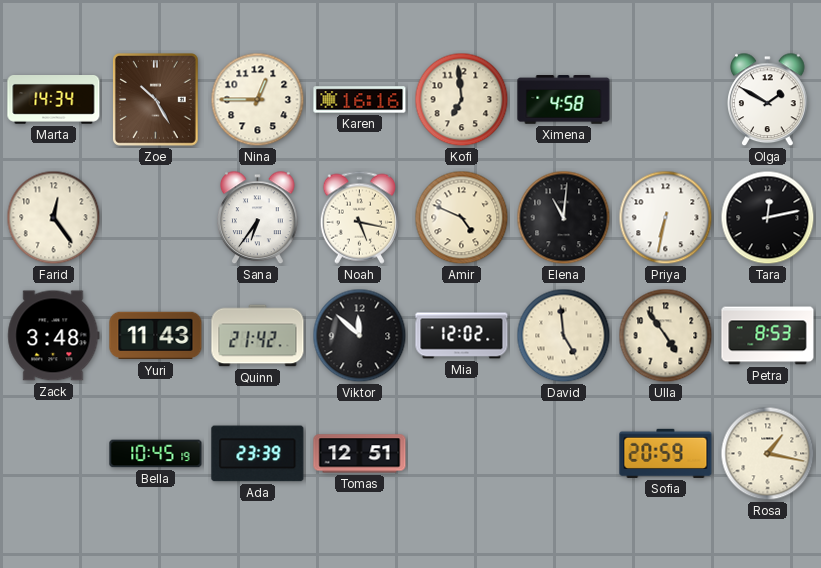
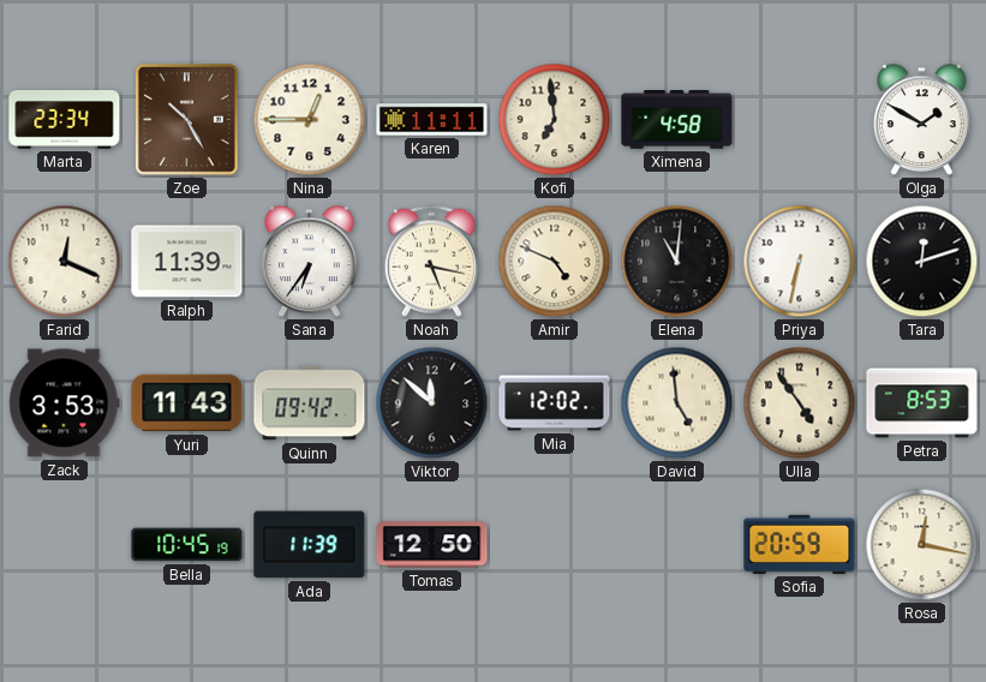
Marta: 14:34 -> 23:34
Karen: 16:16 -> 11:11
Farid: 12:24 -> 12:19
Ralph: none -> 11:39
Tara: 12:13 -> 12:12
Zack: 3:48 -> 3:53
Quinn: 21:42 -> 09:42
Ada: 23:39 -> 11:39
Tomas: 12:51 -> 12:50
Rosa: 1:17 -> 12:17
